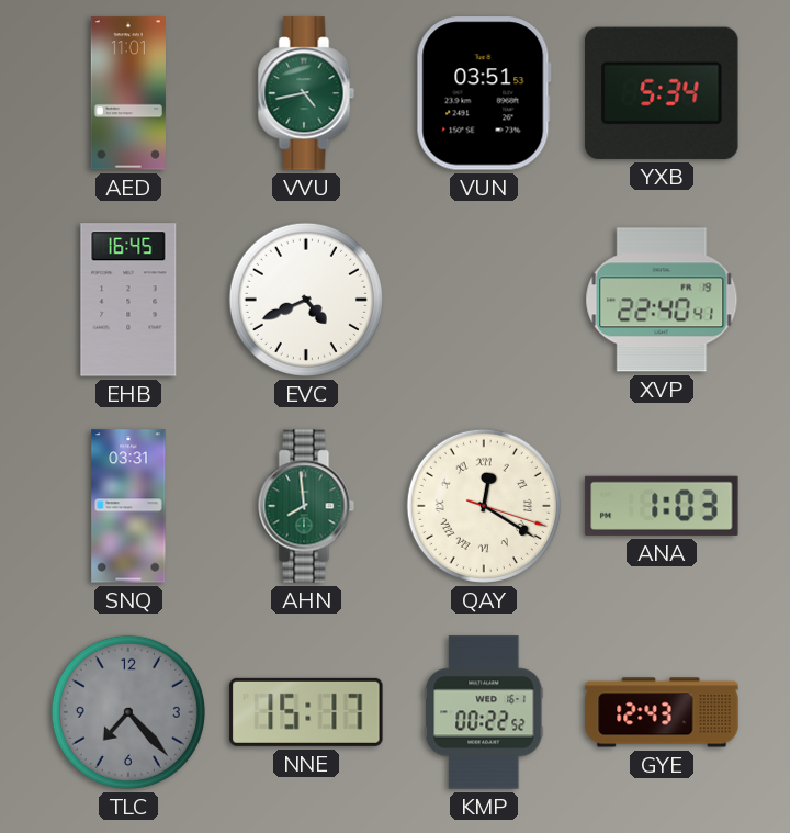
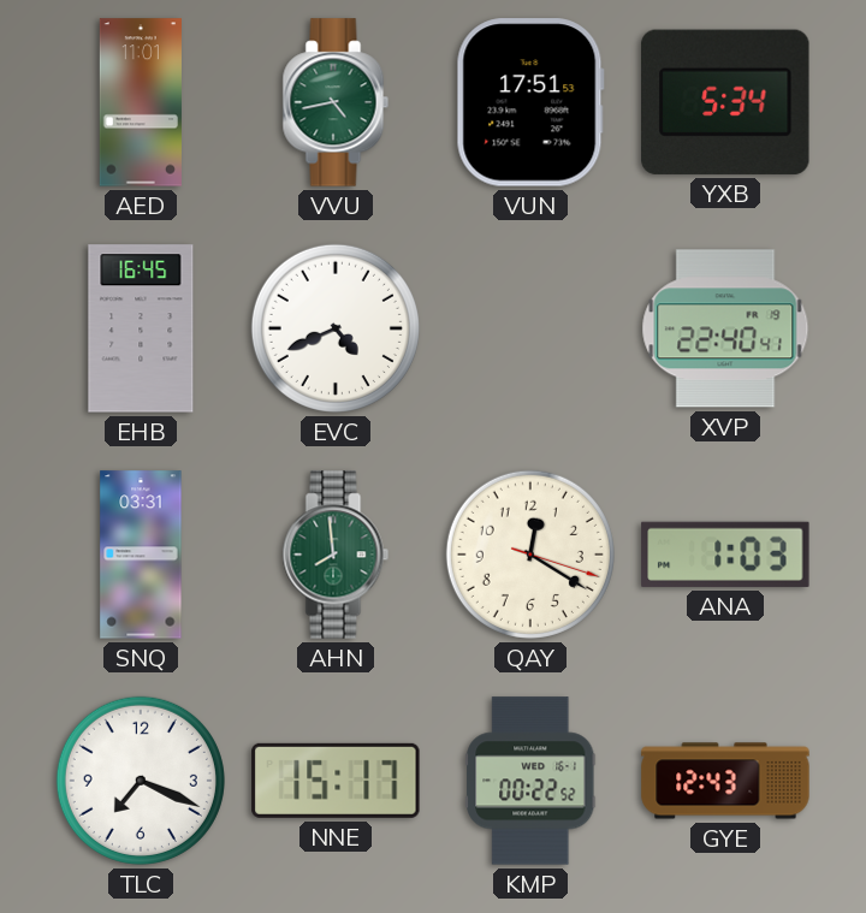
VUN: 03:51 -> 17:51
QAY numerals: Roman -> Arabic
TLC: 7:23 -> 7:19
TLC dial: grey -> white
